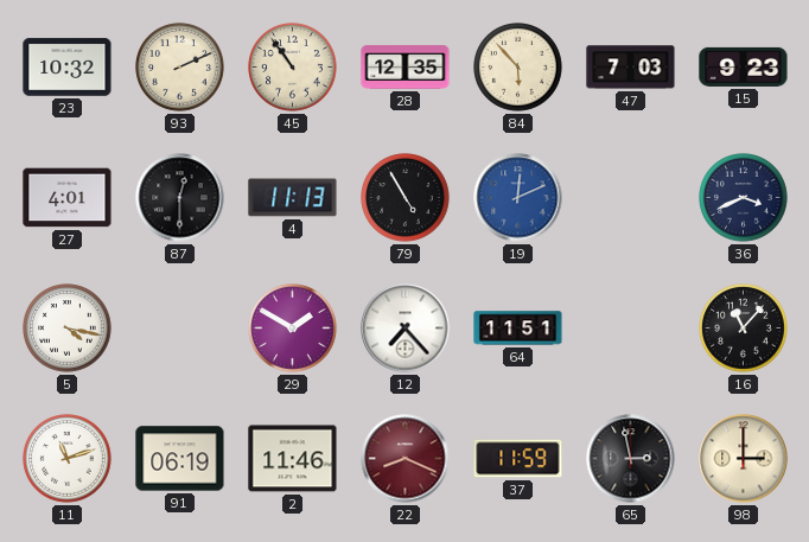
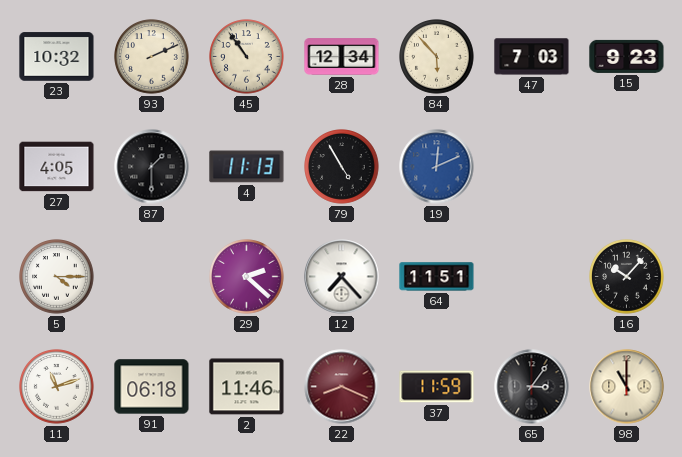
28: 12:35 -> 12:34
27: 4:01 -> 4:05
87: 12:30 -> 1:30
36: 3:41 -> none
5: 4:17 -> 4:15
29: 1:50 -> 2:22
16: 11:07 -> 10:07
91: 06:19 -> 06:18
65: 2:58 -> 3:06
98: 3:00 -> 11:00
